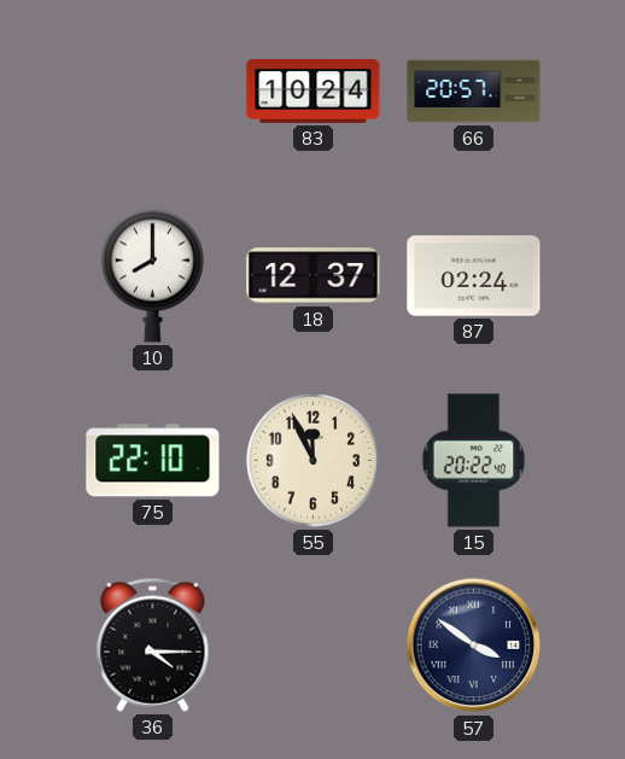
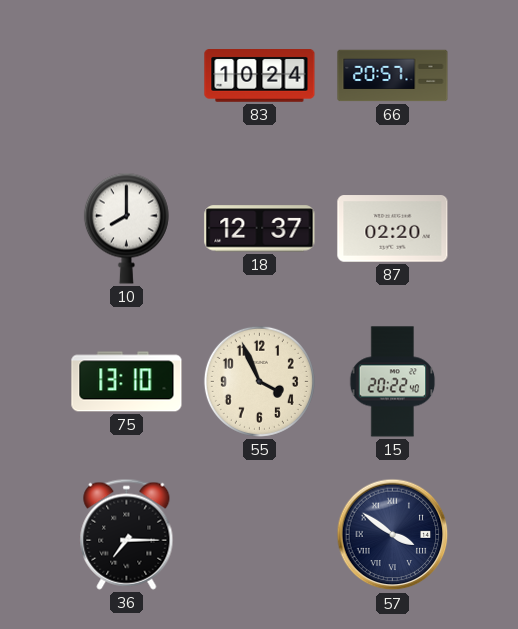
87: 02:24 -> 02:20
75: 22:10 -> 13:10
55: 11:56 -> 3:56
36: 4:15 -> 7:15
